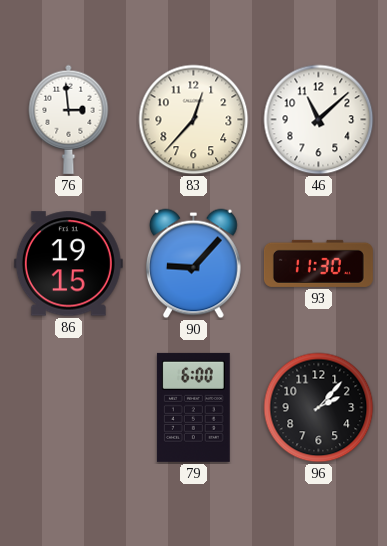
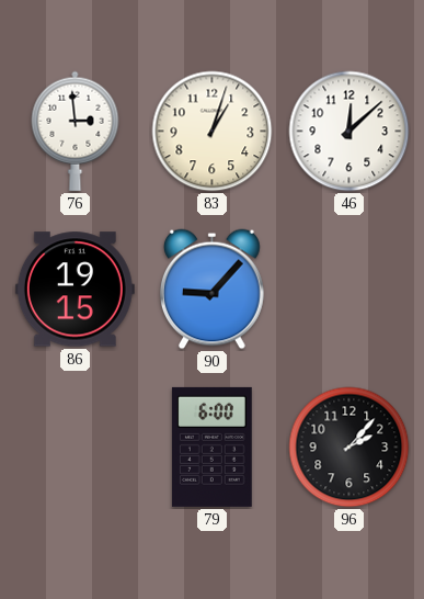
83: 12:37 -> 1:03
46: 11:08 -> 12:08
93: 11:30 -> none
